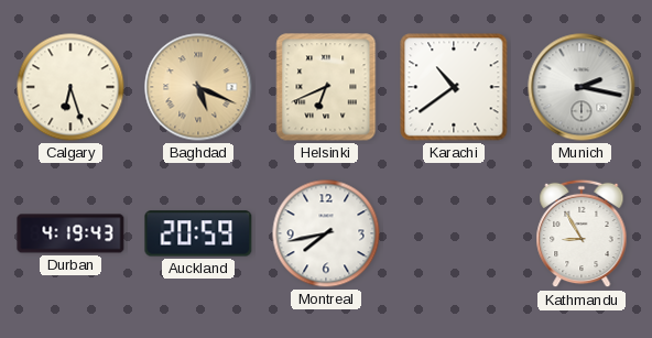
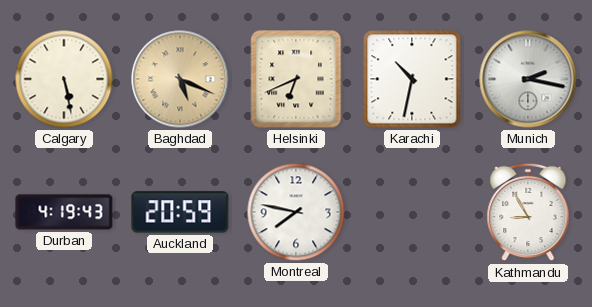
Calgary: 6:27 -> 5:28
Karachi: 10:39 -> 10:32
Montreal: 7:43 -> 7:47
